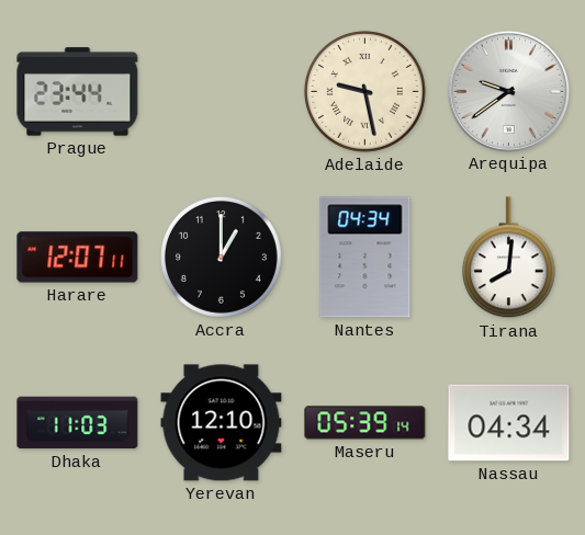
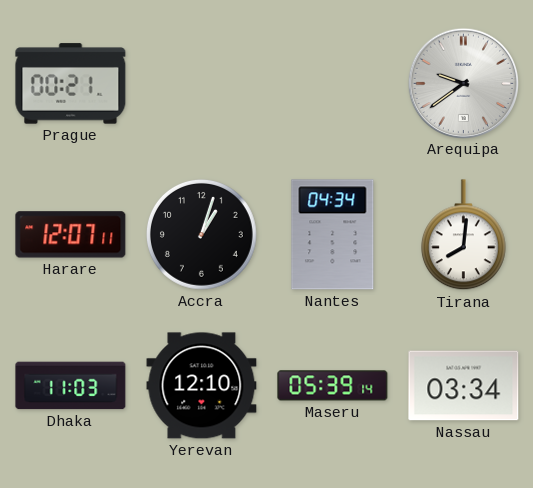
Prague: 23:44 -> 00:21
Adelaide: 9:28 -> none
Accra: 1:00 -> 1:03
Nassau: 04:34 -> 03:34
